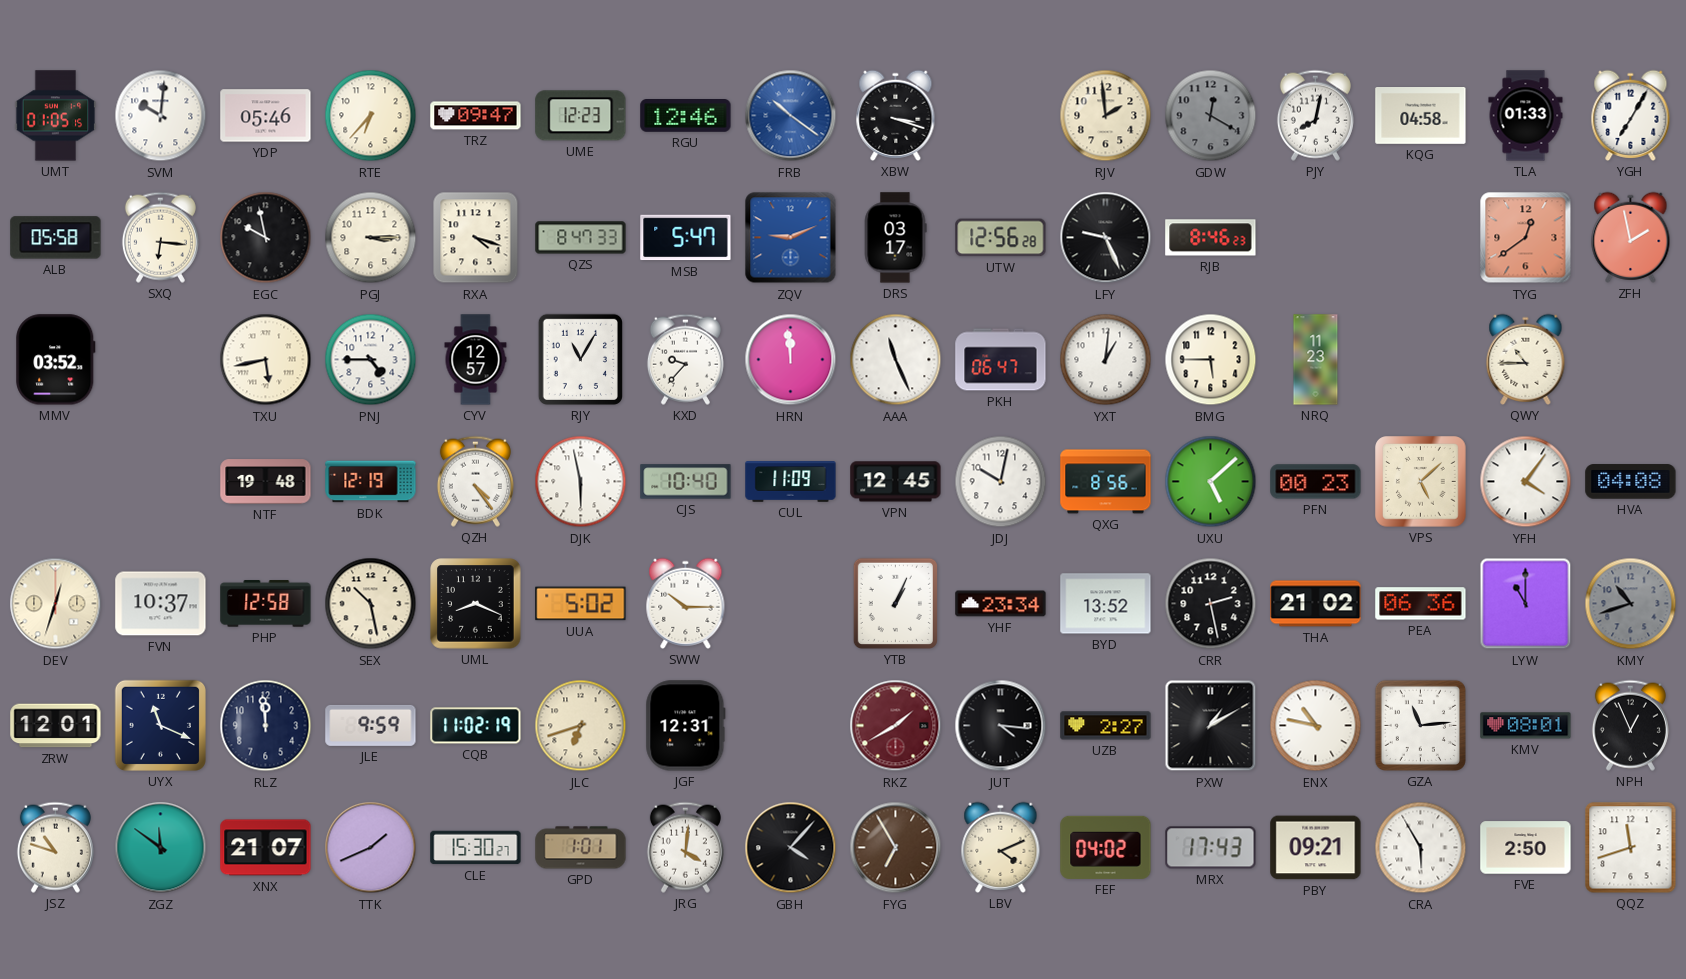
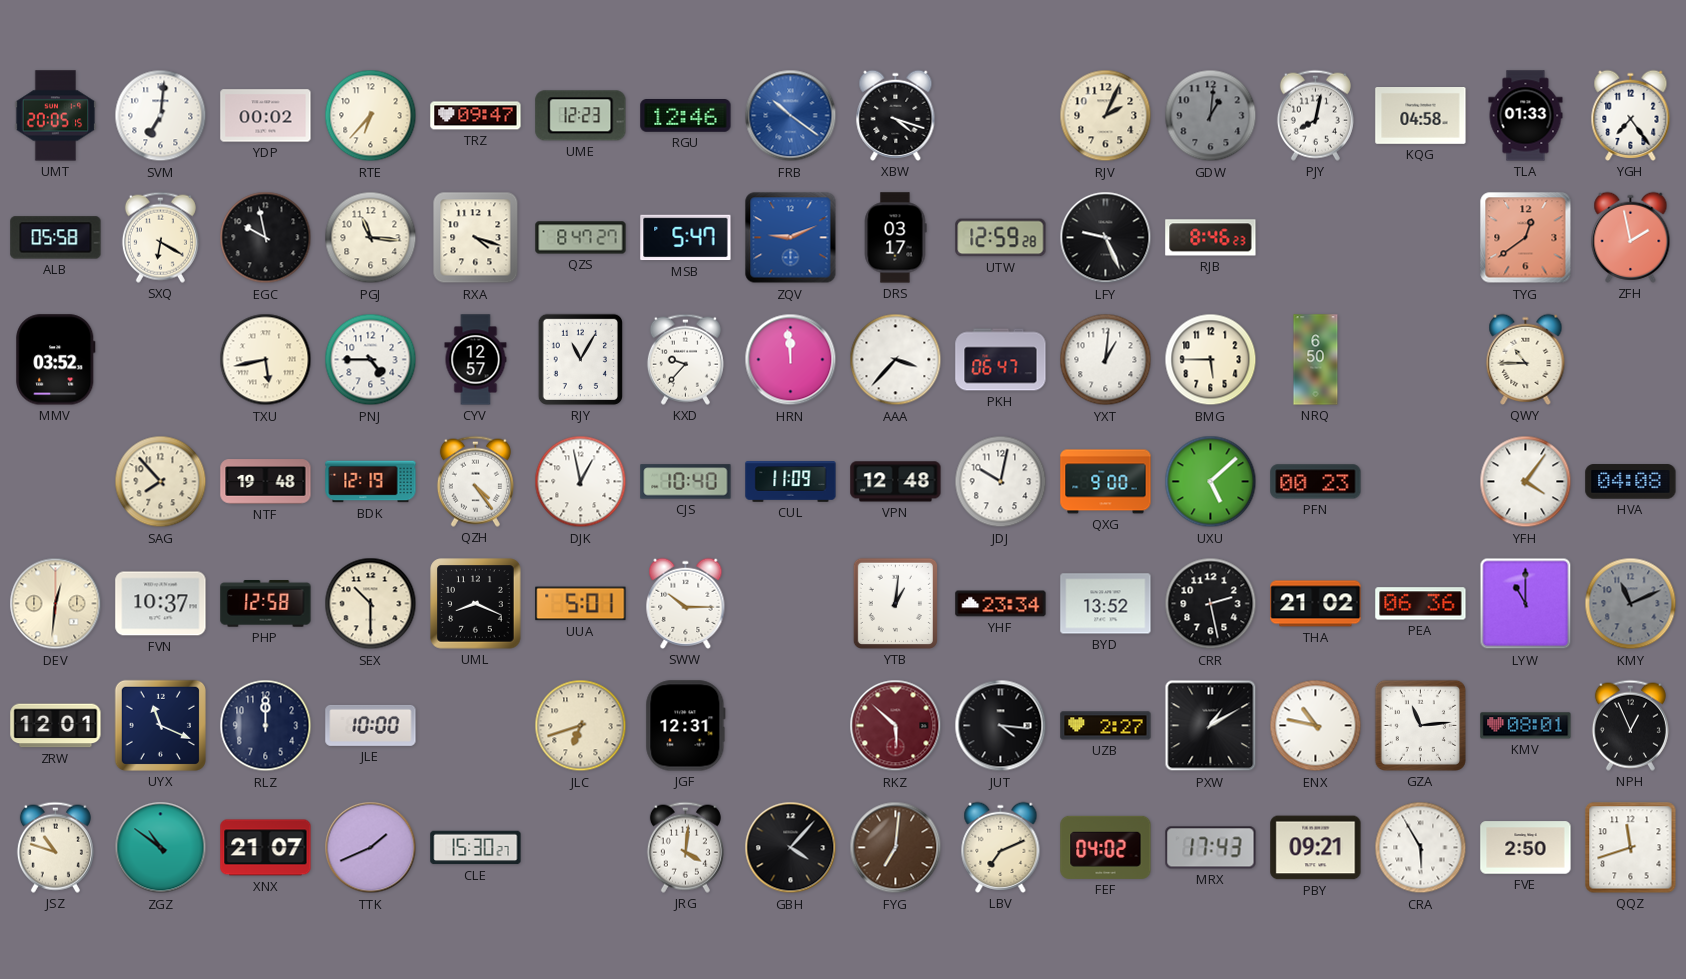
UMT: 01:05 -> 20:05
SVM: 10:01 -> 7:01
YDP: 05:46 -> 00:02
XBW: 3:18 -> 4:18
RJV: 1:59 -> 2:04
GDW: 12:20 -> 1:01
YGH: 7:05 -> 7:24
SXQ: 6:16 -> 6:20
PGJ: 3:15 -> 11:16
QZS: 8:47:33 -> 8:47:27
UTW: 12:56 -> 12:59
AAA: 11:26 -> 3:37
NRQ: 11:23 -> 6:50
SAG: none -> 7:53
DJK: 5:58 -> 12:58
VPN: 12:45 -> 12:48
QXG: 8:56 -> 9:00
VPS: 5:08 -> none
DEV: 12:33 -> 12:31
SEX: 10:28 -> 10:30
UUA: 5:02 -> 5:01
YTB: 1:04 -> 1:01
KMY: 10:42 -> 11:11
RLZ: 11:59 -> 12:00
JLE: 9:59 -> 10:00
CQB: 11:02 -> none
RKZ: 1:40 -> 5:52
ZGZ: 11:51 -> 10:51
GPD: 1:01 -> none
FYG: 6:55 -> 7:01
LBV: 4:11 -> 7:11
